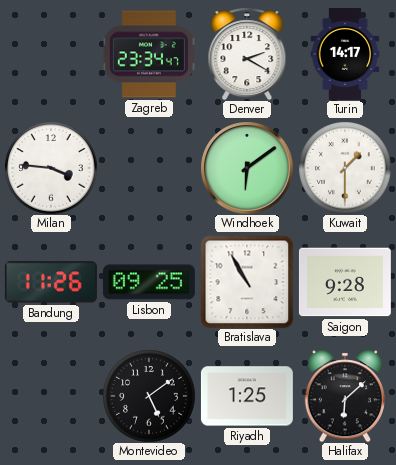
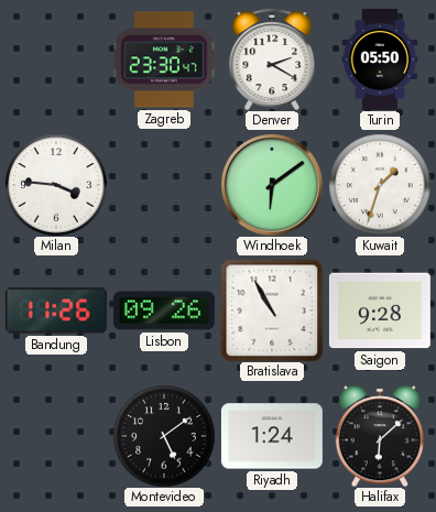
Zagreb: 23:34 -> 23:30
Turin: 14:17 -> 05:50
Kuwait: 1:30 -> 1:33
Lisbon: 09:25 -> 09:26
Riyadh: 1:25 -> 1:24
